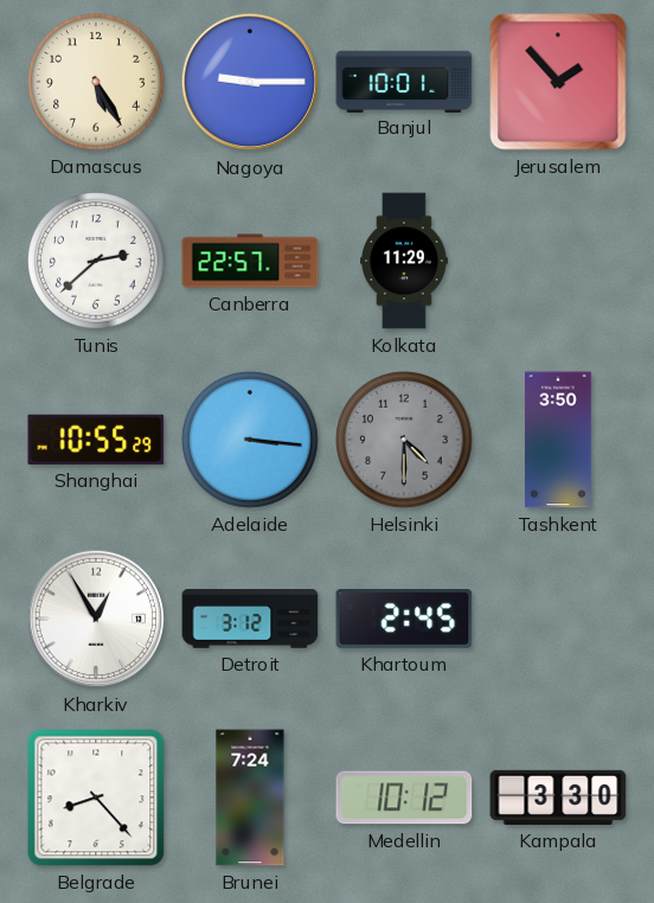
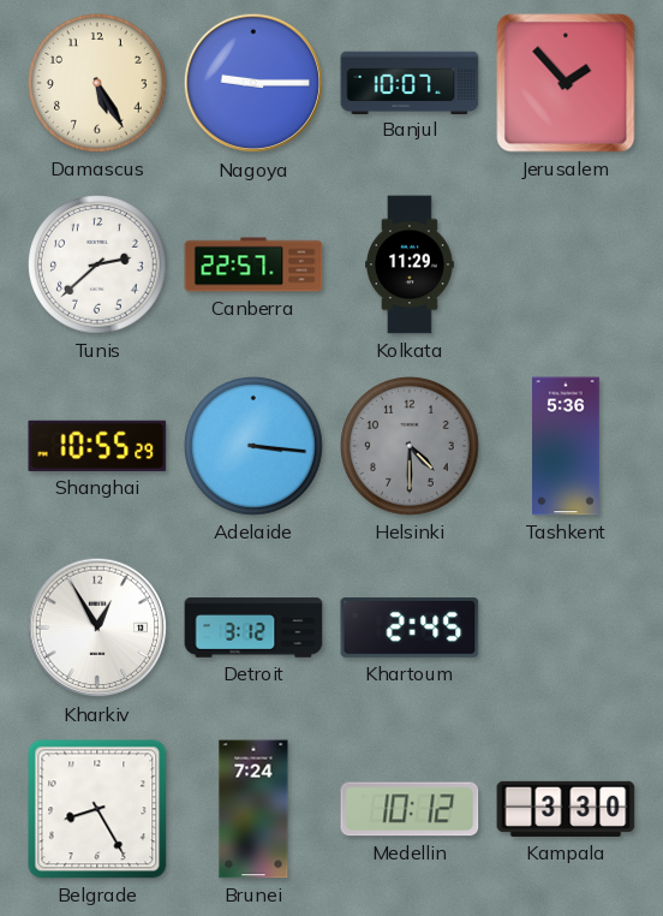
Banjul: 10:01 -> 10:07
Tashkent: 3:50 -> 5:36
Belgrade: 8:23 -> 8:25
